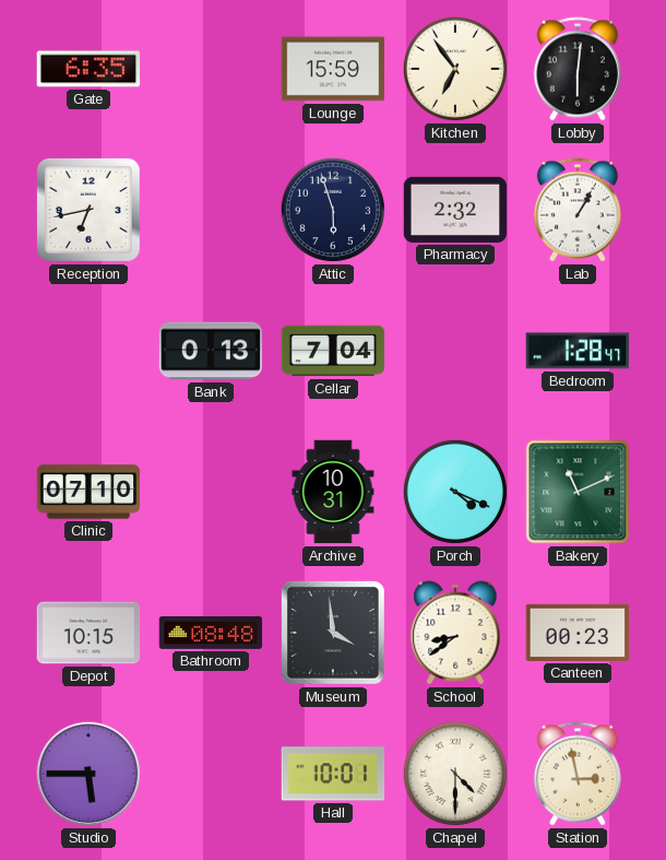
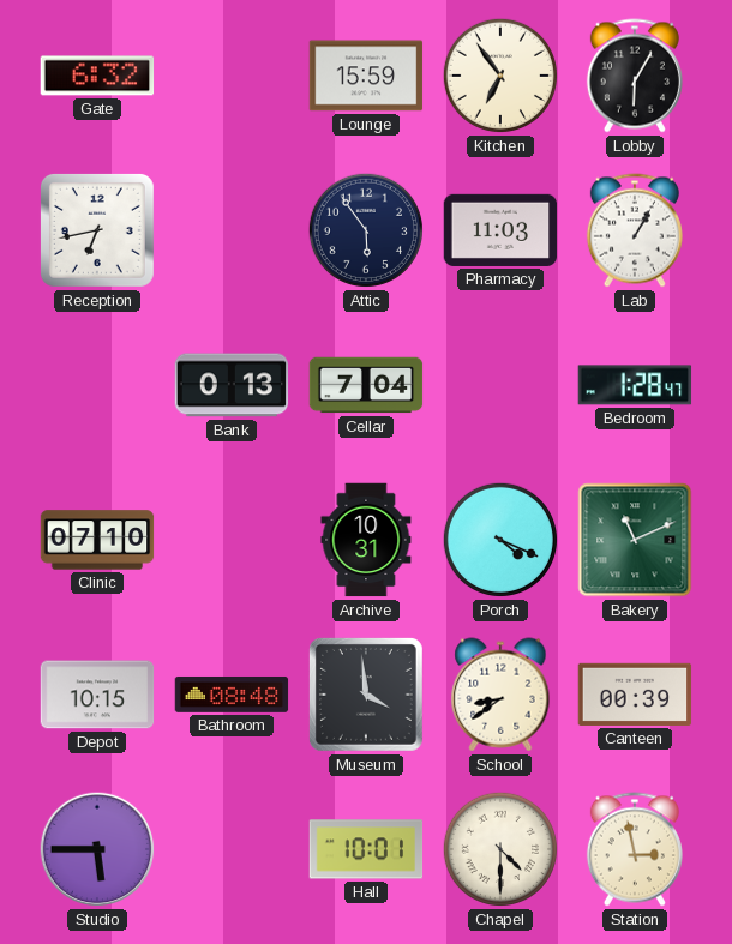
Gate: 6:35 -> 6:32
Lobby: 6:01 -> 6:05
Attic: 5:57 -> 5:54
Pharmacy: 2:32 -> 11:03
Canteen: 00:23 -> 00:39
